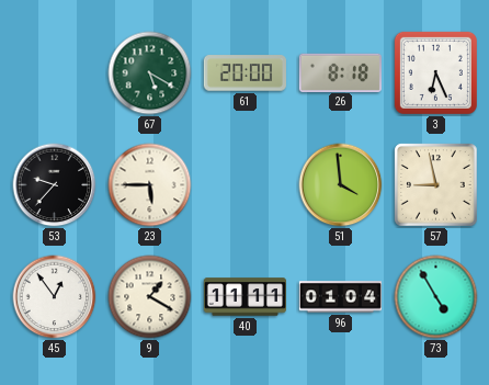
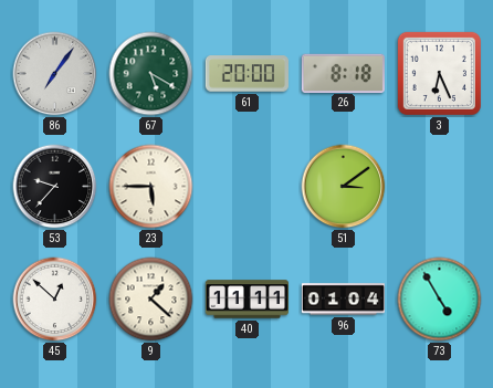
86: none -> 7:06
51: 3:59 -> 3:09
57: 8:58 -> none
45: 12:54 -> 12:52
9: 1:20 -> 1:22
